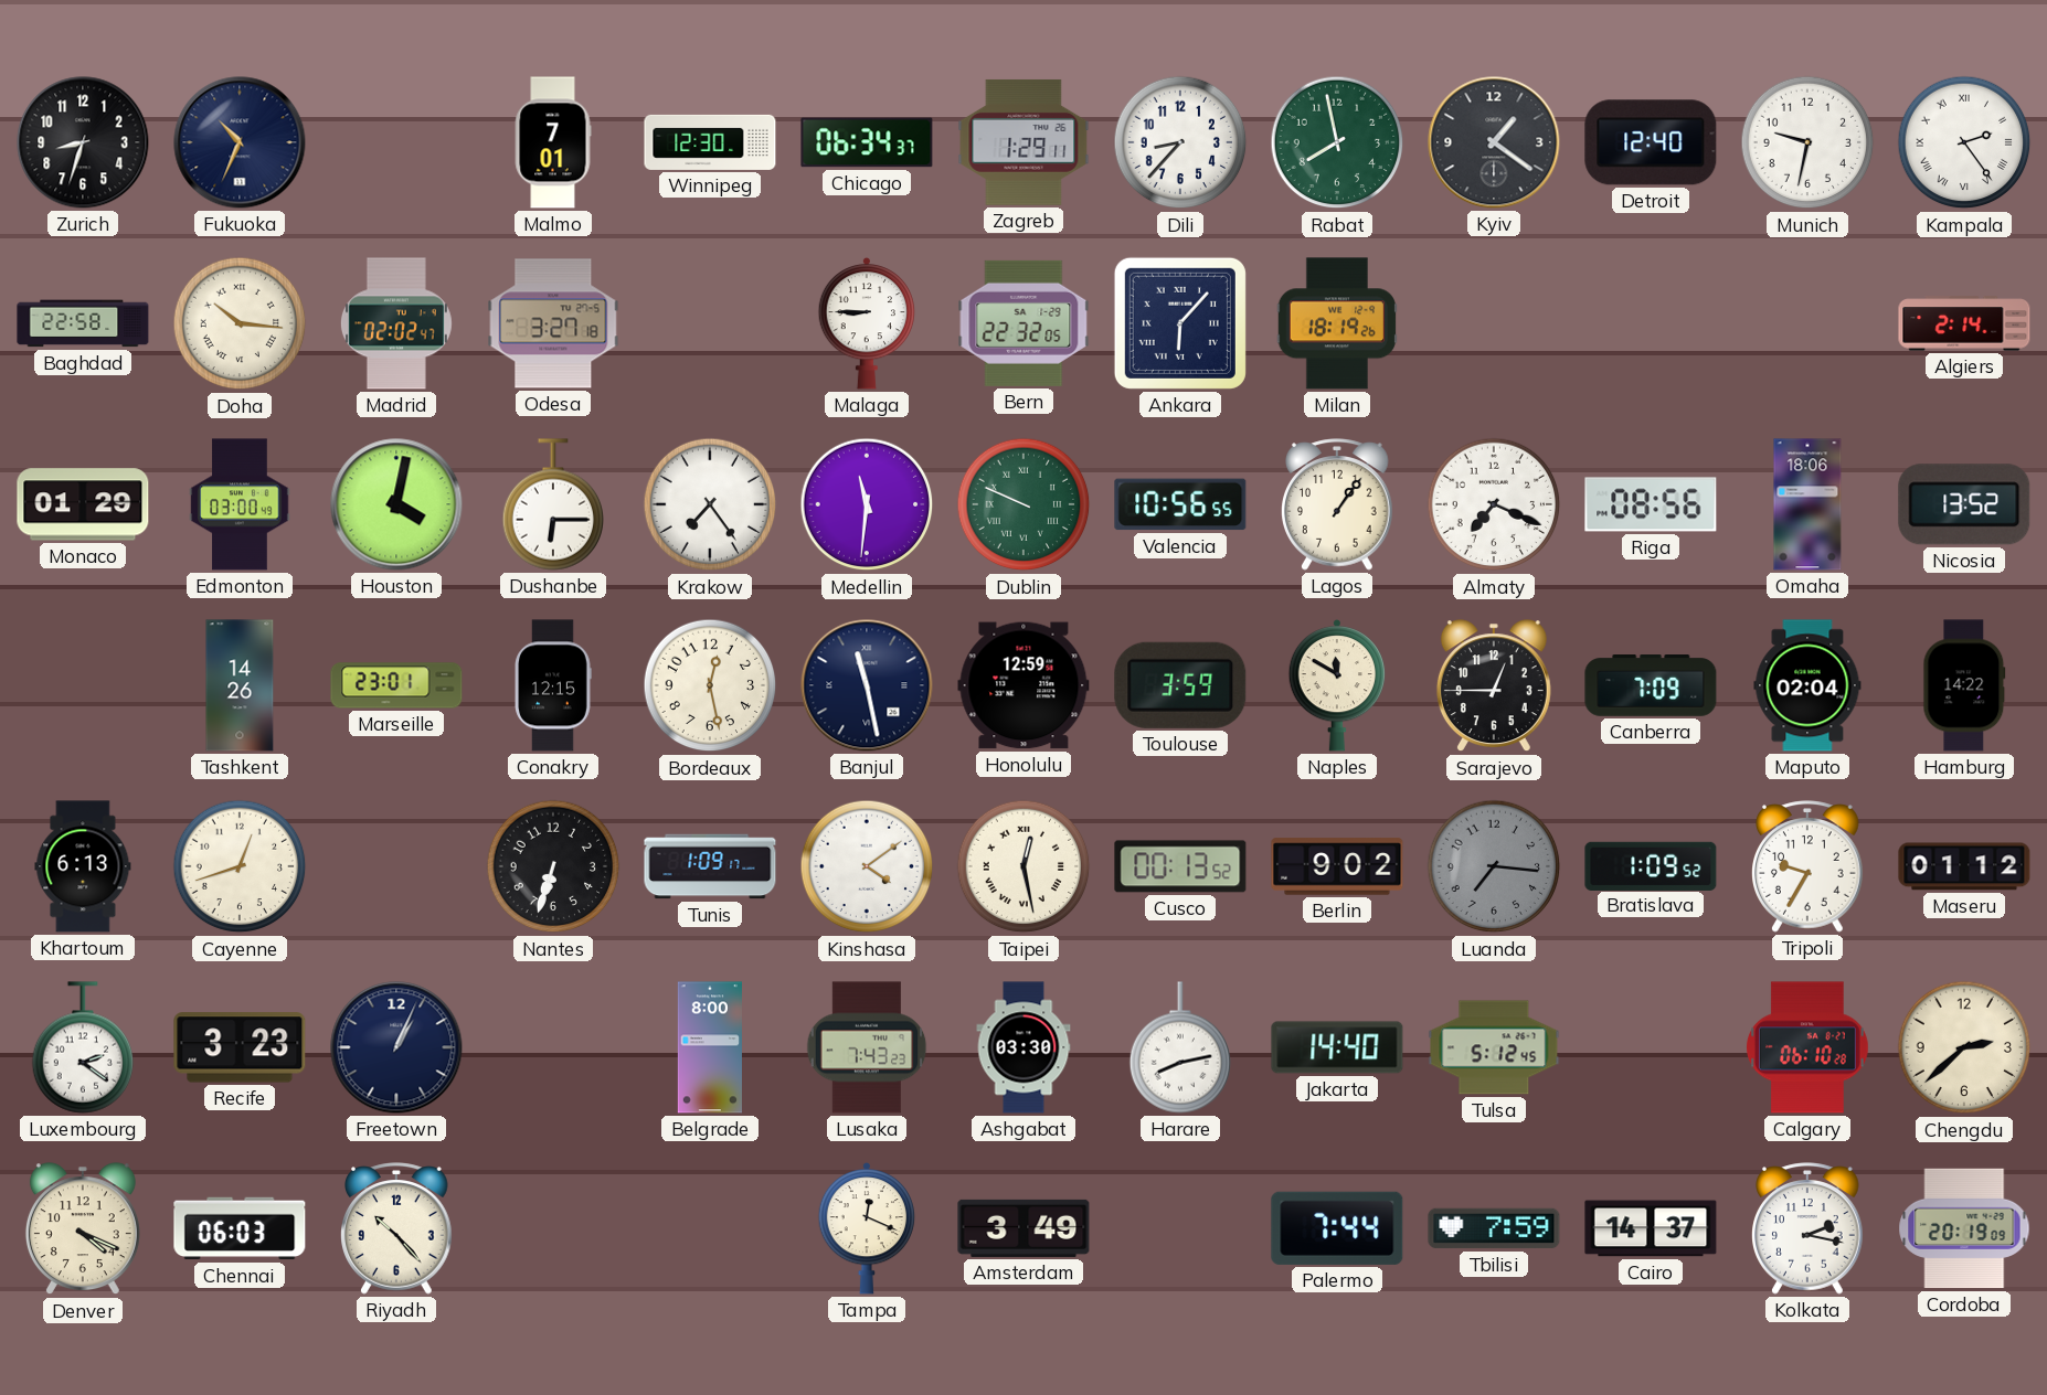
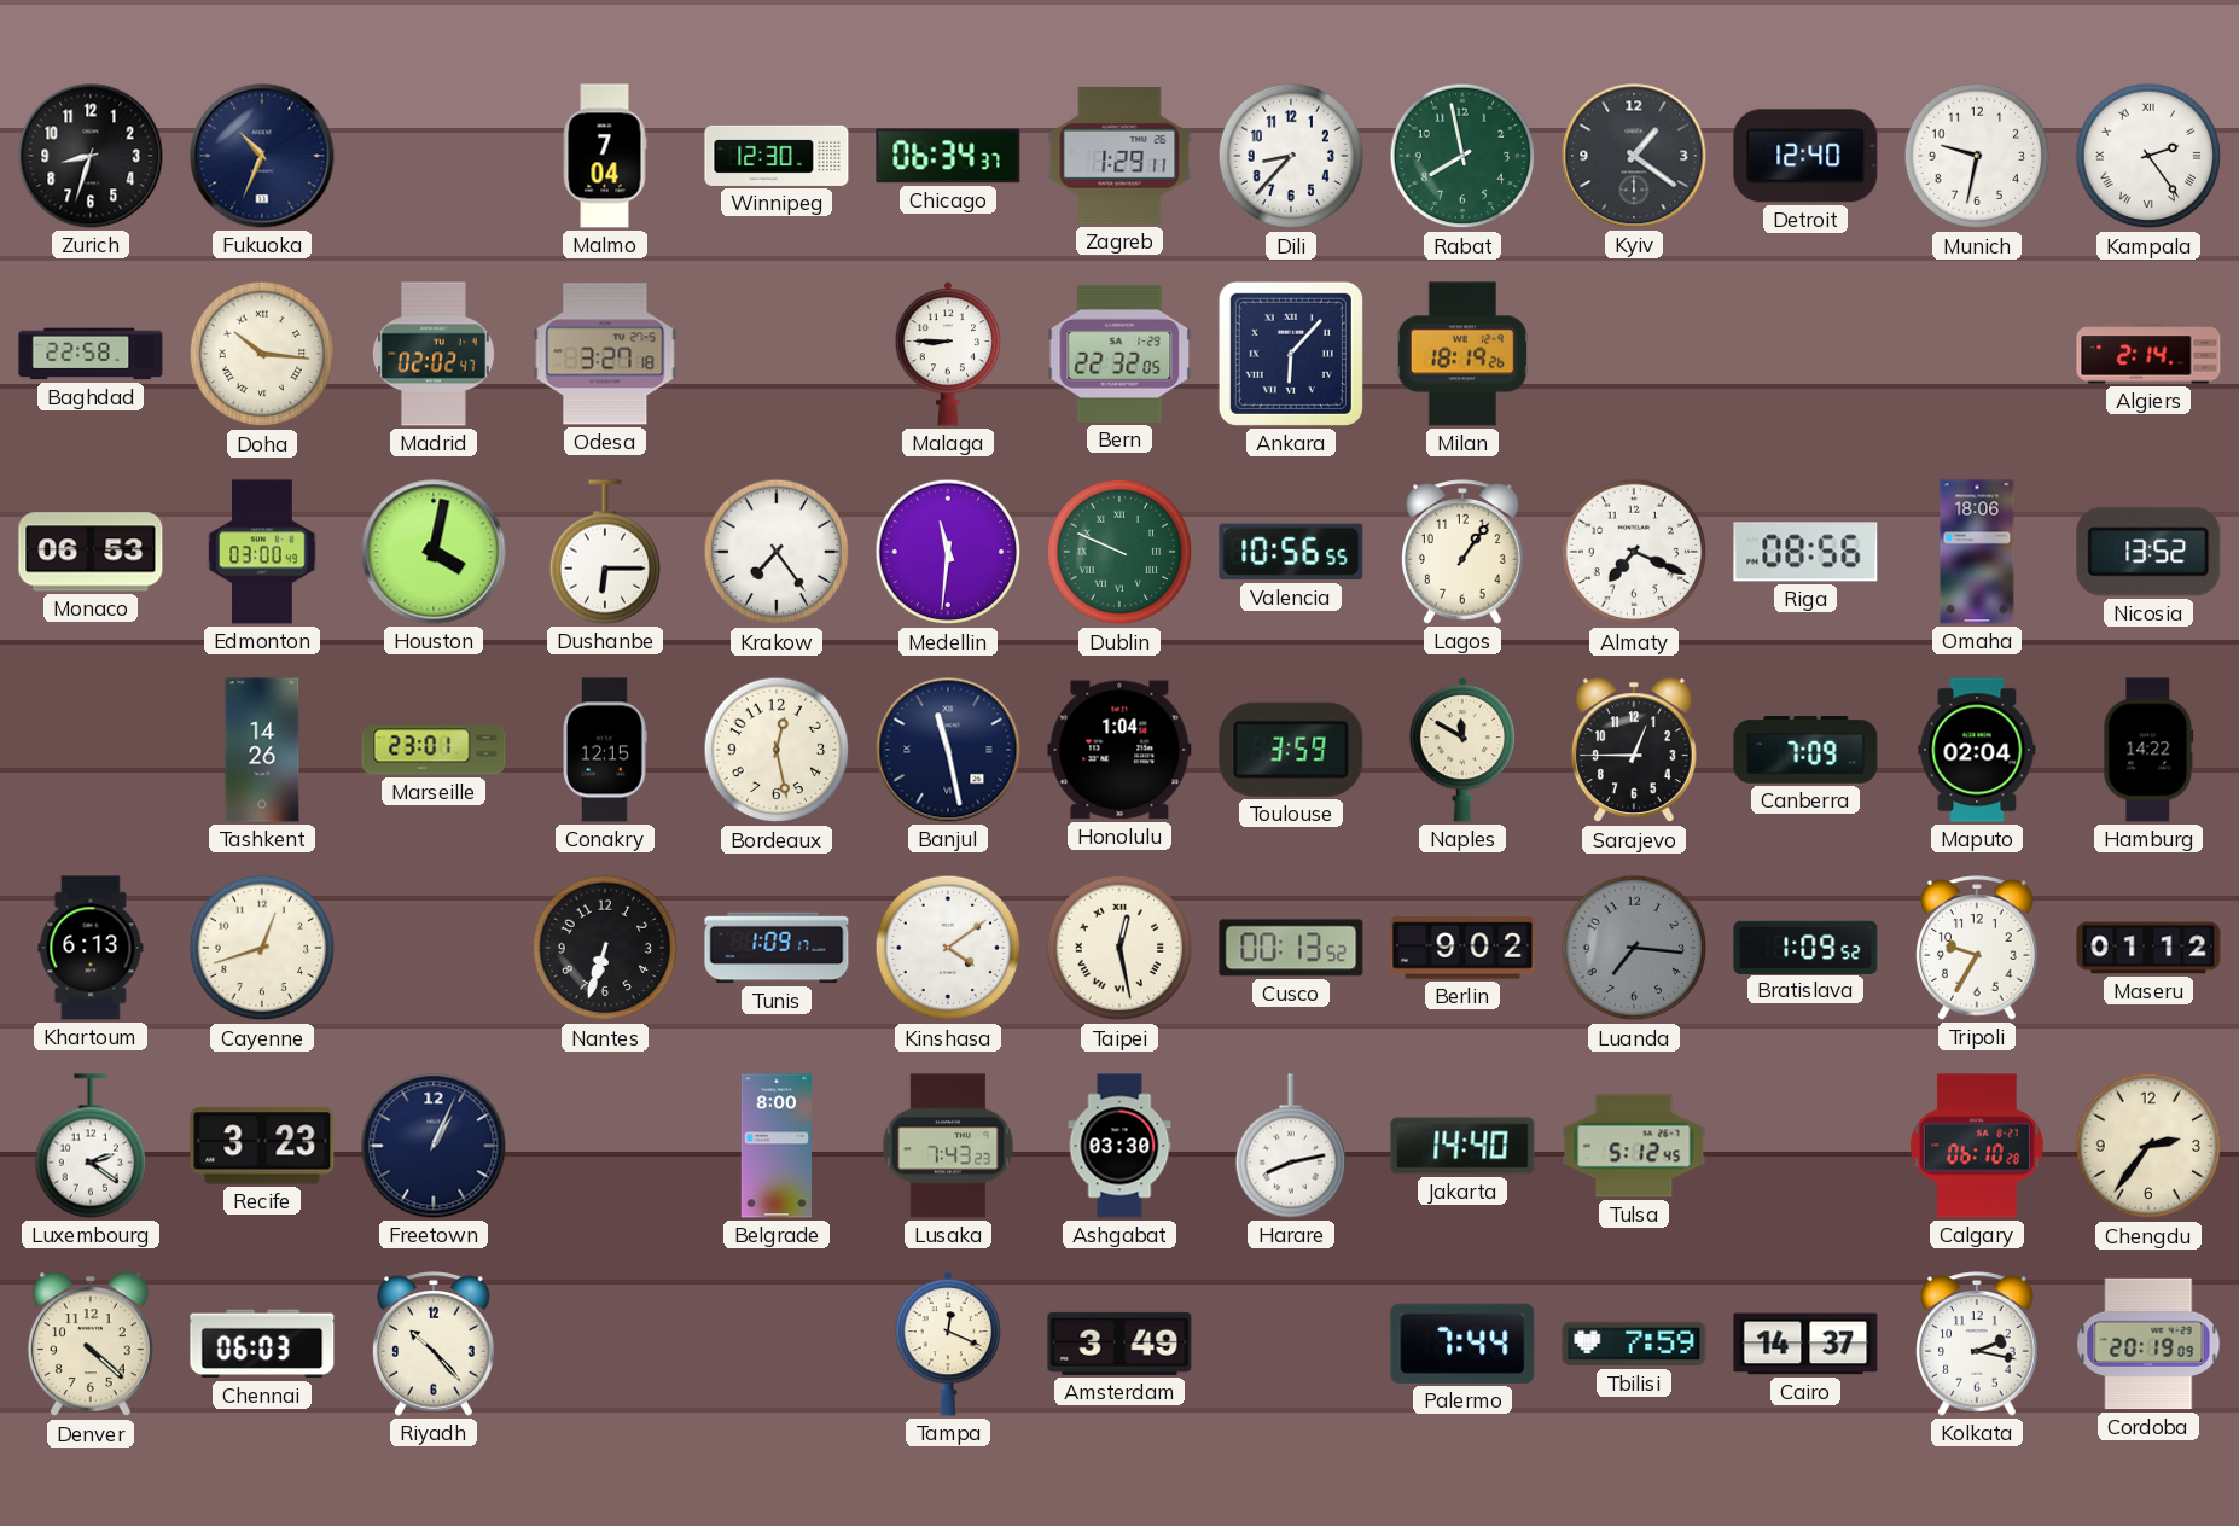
Malmo: 7:01 -> 7:04
Monaco: 01:29 -> 06:53
Honolulu: 12:59 -> 1:04
Chengdu: 2:38 -> 2:36
Denver: 4:19 -> 4:22
